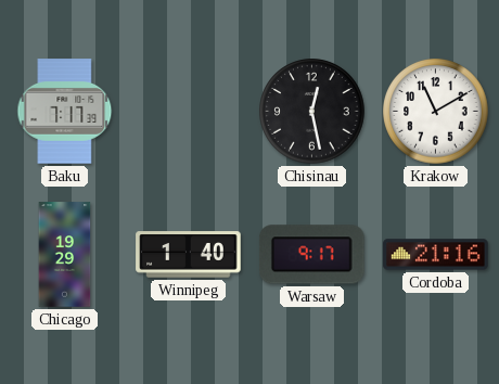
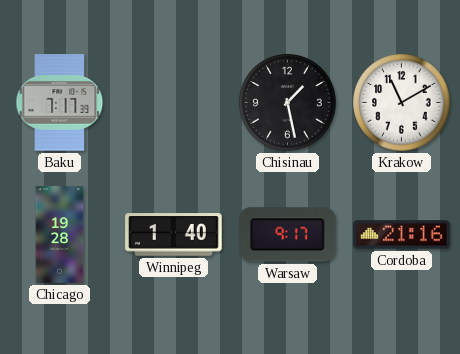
Chisinau: 12:28 -> 1:28
Chicago: 19:29 -> 19:28
